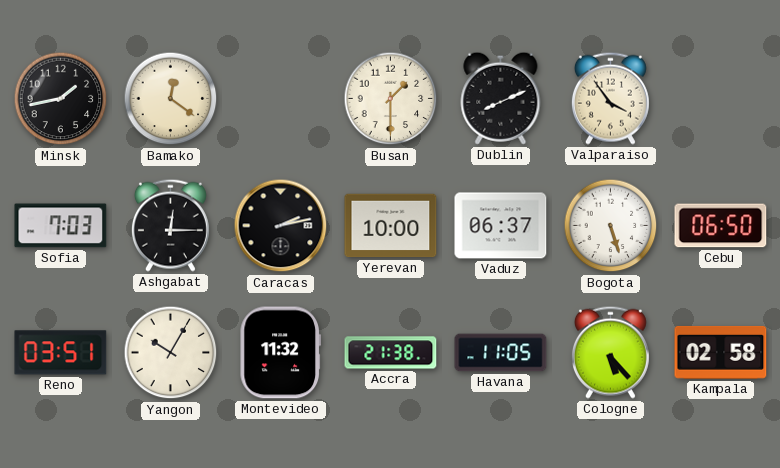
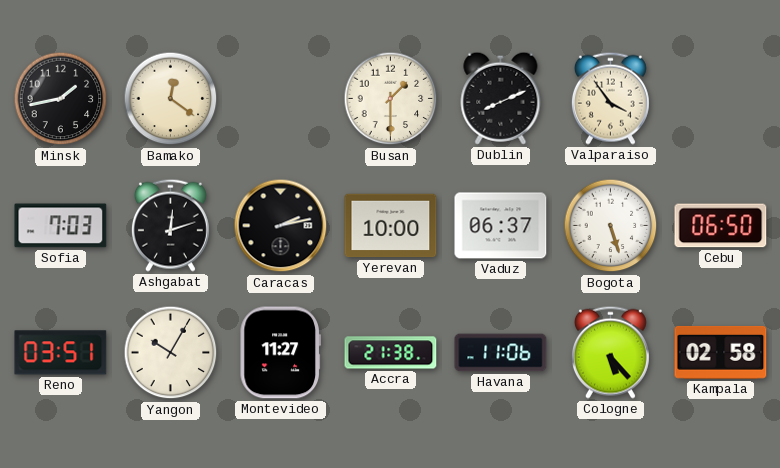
Ashgabat: 12:15 -> 12:12
Montevideo: 11:32 -> 11:27
Havana: 11:05 -> 11:06
